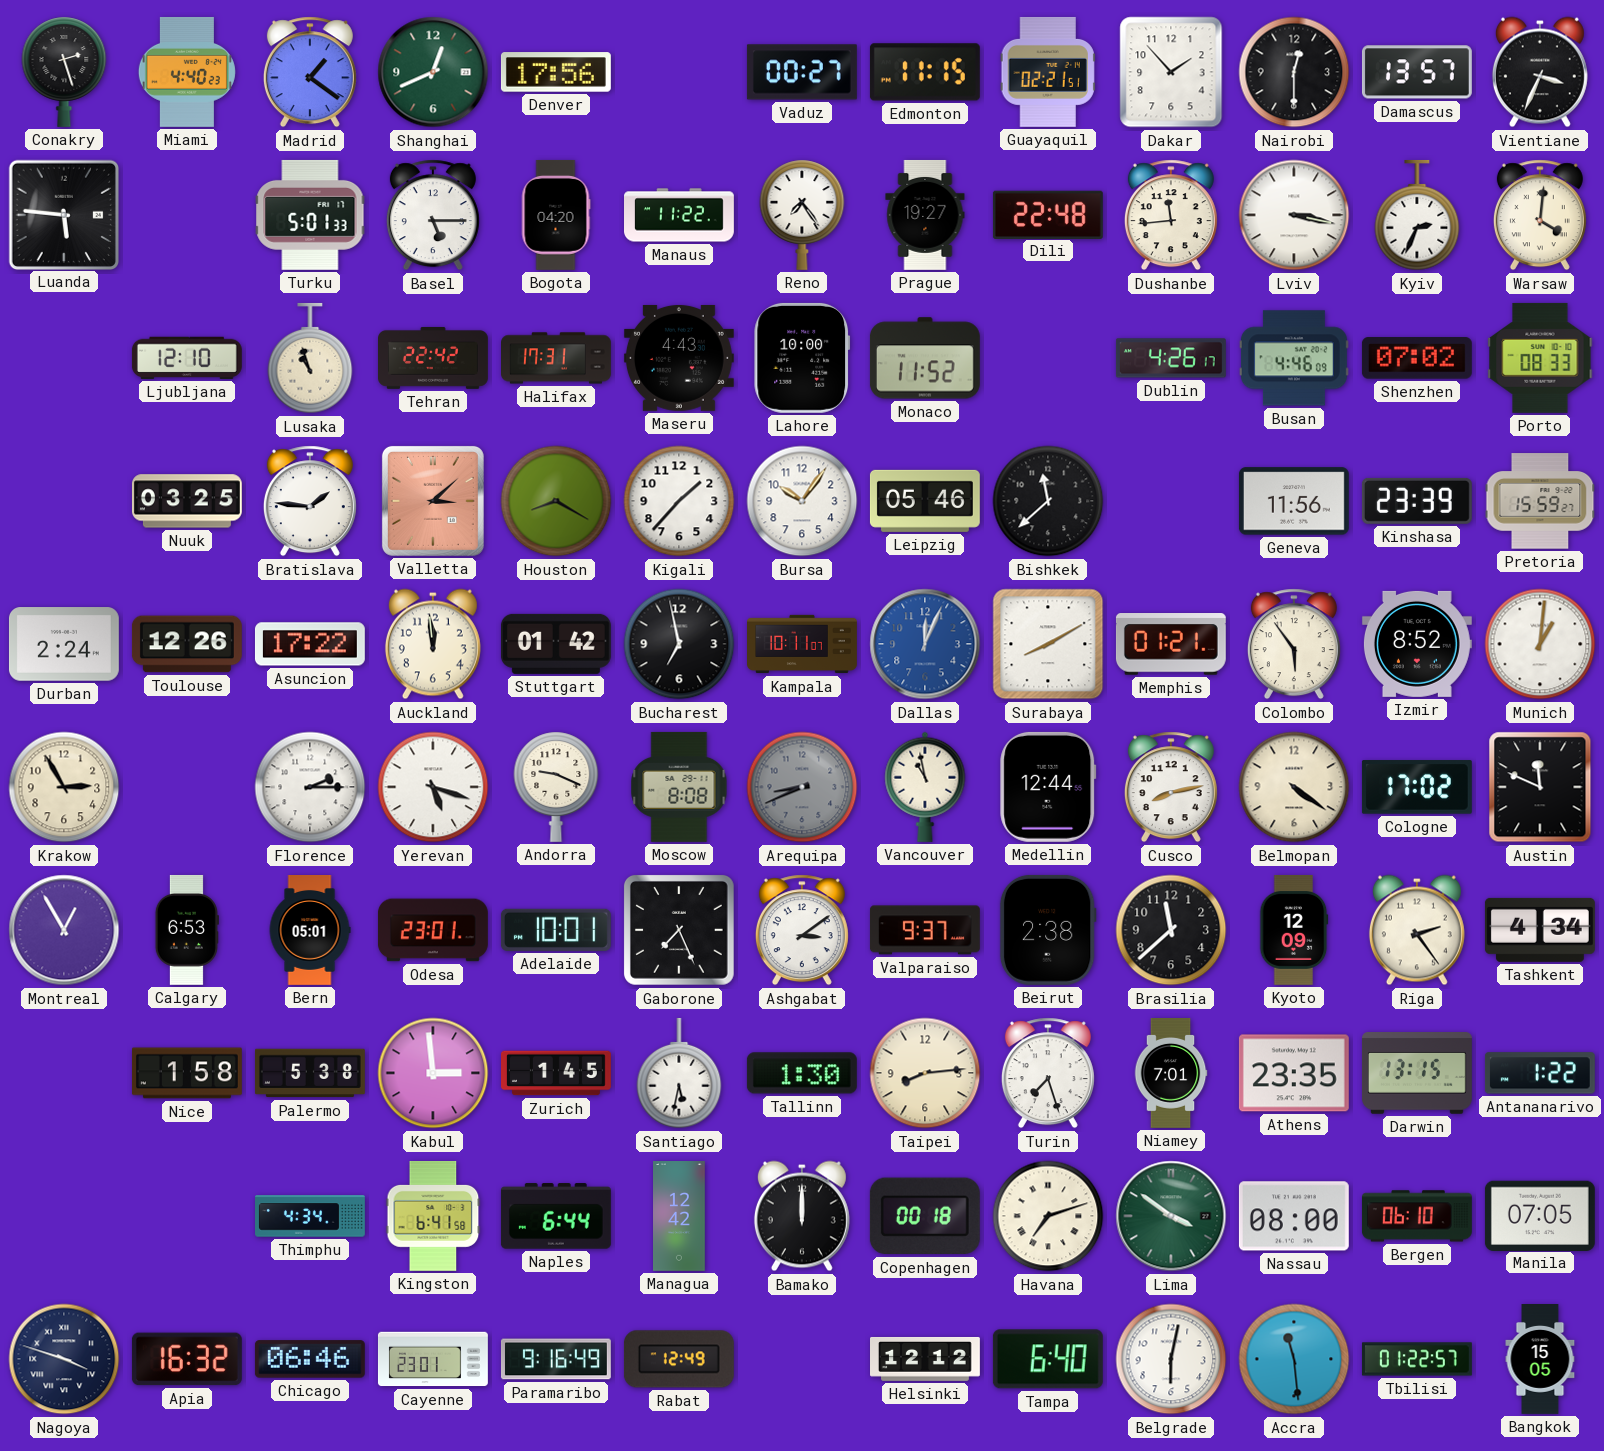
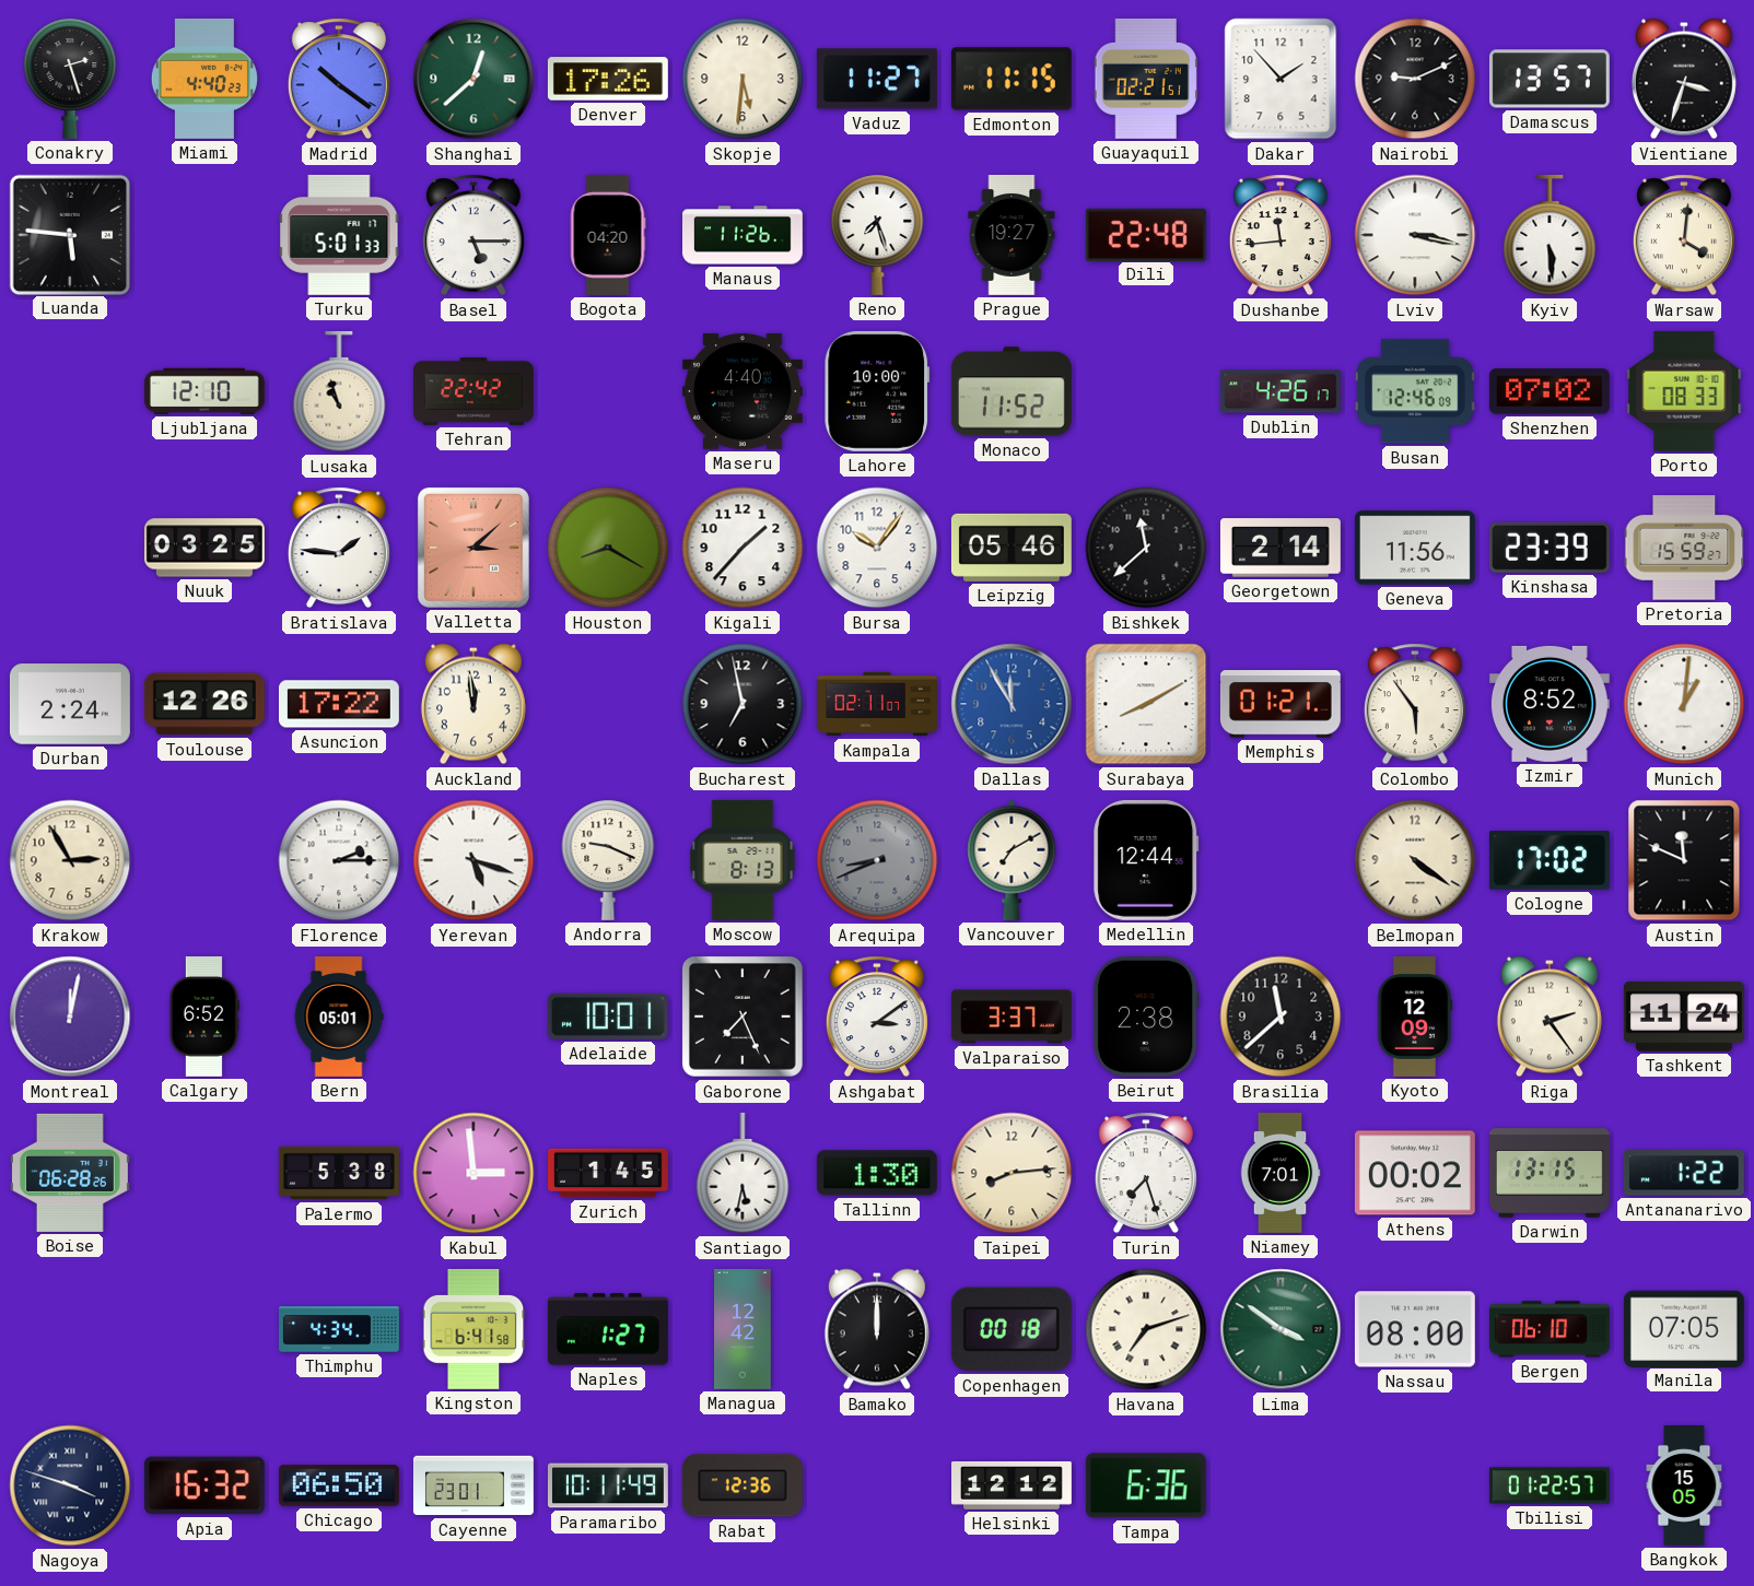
Madrid: 1:21 -> 10:21
Shanghai: 12:41 -> 12:38
Denver: 17:56 -> 17:26
Skopje: none -> 5:31
Vaduz: 00:27 -> 11:27
Nairobi: 12:30 -> 9:11
Vientiane: 3:34 -> 3:33
Manaus: 11:22 -> 11:26
Reno: 7:24 -> 7:27
Kyiv: 2:34 -> 5:29
Halifax: 17:31 -> none
Maseru: 4:43 -> 4:40
Busan: 4:46 -> 12:46
Georgetown: none -> 2:14
Stuttgart: 01:42 -> none
Kampala: 10:11 -> 02:11
Dallas: 12:04 -> 11:55
Moscow: 8:08 -> 8:13
Vancouver: 10:58 -> 7:10
Cusco: 8:13 -> none
Montreal: 12:55 -> 12:02
Calgary: 6:53 -> 6:52
Odesa: 23:01 -> none
Valparaiso: 9:37 -> 3:37
Tashkent: 4:34 -> 11:24
Boise: none -> 06:28
Nice: 1:58 -> none
Athens: 23:35 -> 00:02
Naples: 6:44 -> 1:27
Chicago: 06:46 -> 06:50
Paramaribo: 9:16 -> 10:11
Rabat: 12:49 -> 12:36
Tampa: 6:40 -> 6:36
Belgrade: 6:02 -> none
Accra: 11:29 -> none
